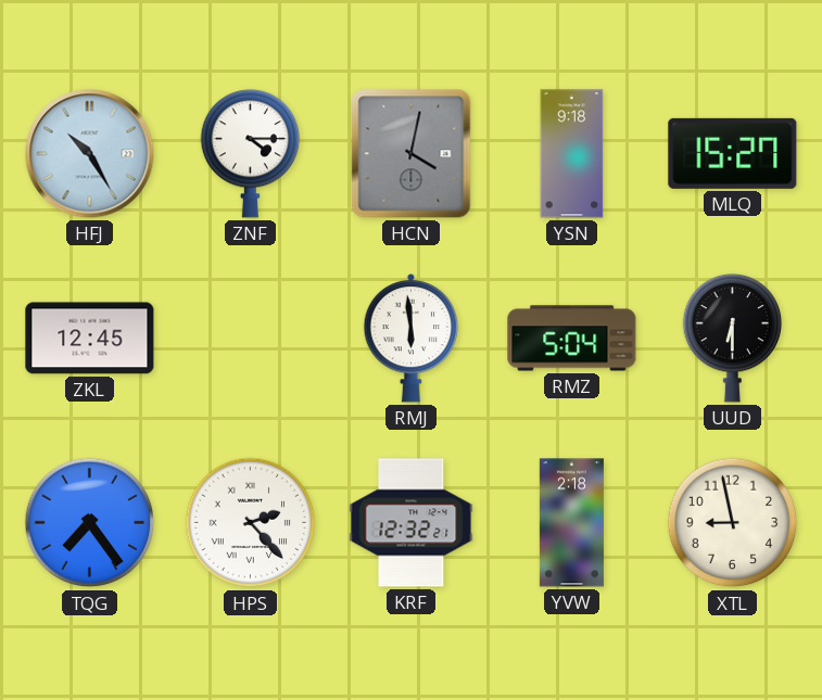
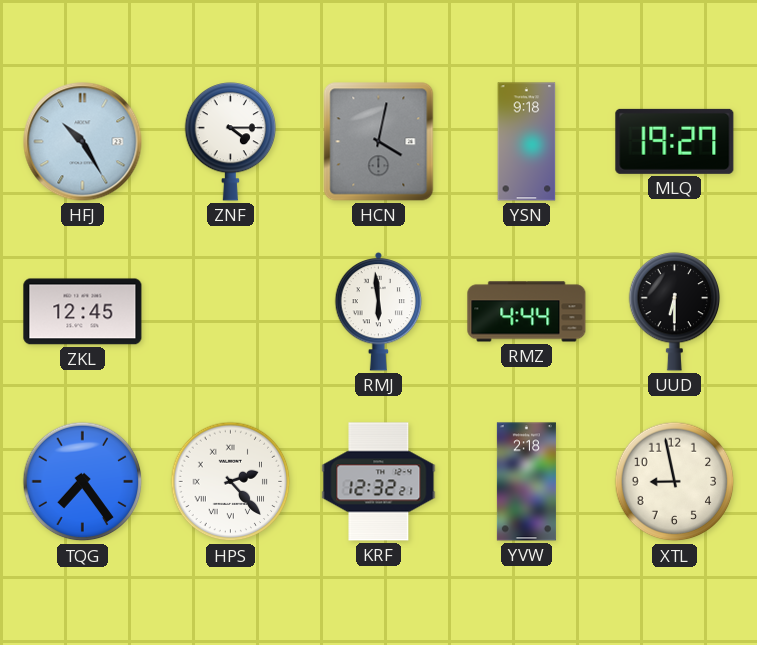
MLQ: 15:27 -> 19:27
RMZ: 5:04 -> 4:44
